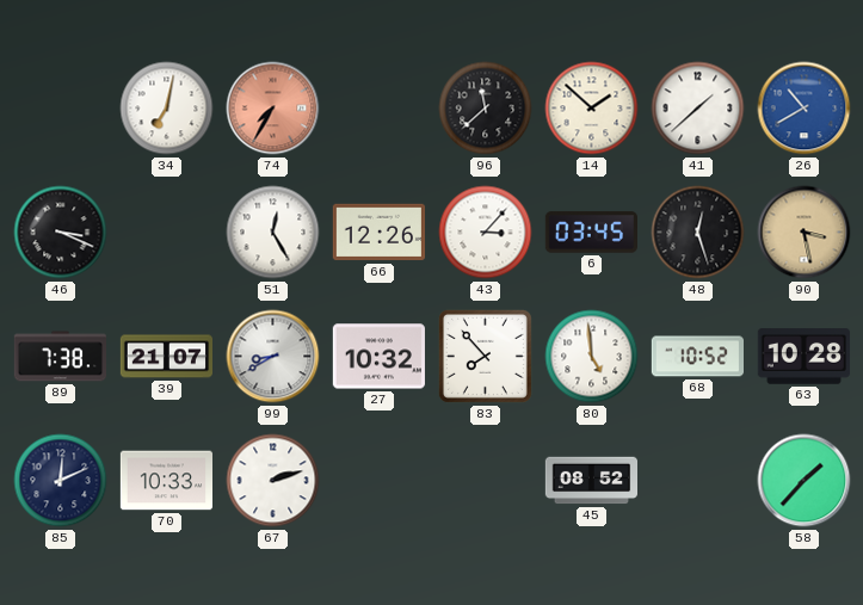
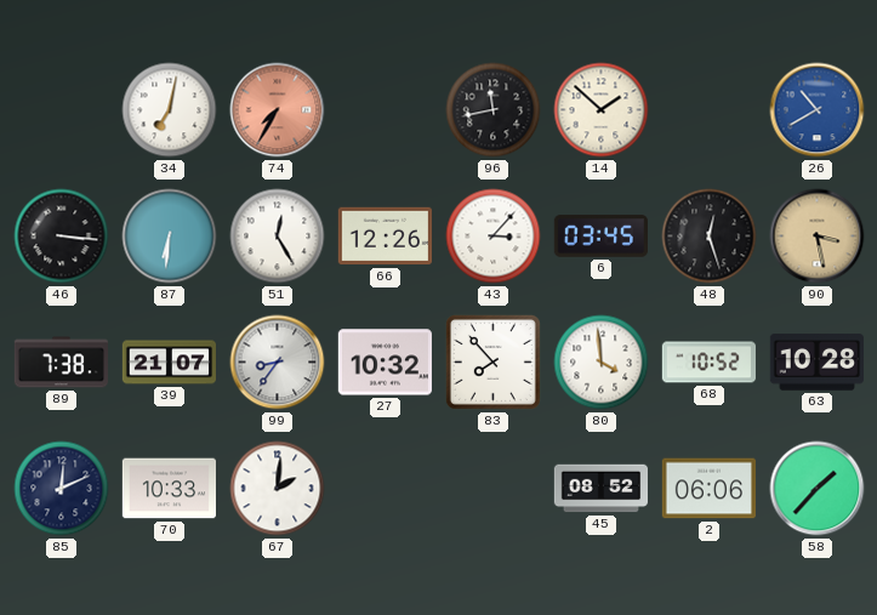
96: 11:38 -> 11:43
41: 1:38 -> none
46: 3:19 -> 3:16
87: none -> 6:31
99: 8:40 -> 8:36
80: 4:59 -> 3:59
67: 2:12 -> 2:01
2: none -> 06:06
